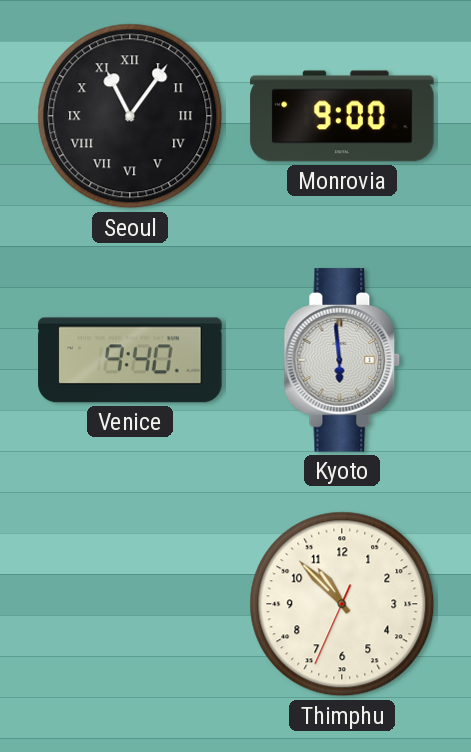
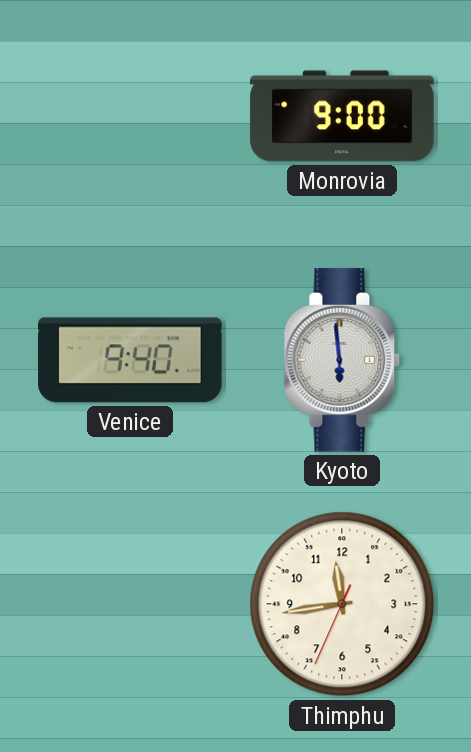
Seoul: 11:06 -> none
Thimphu: 10:52 -> 11:43
